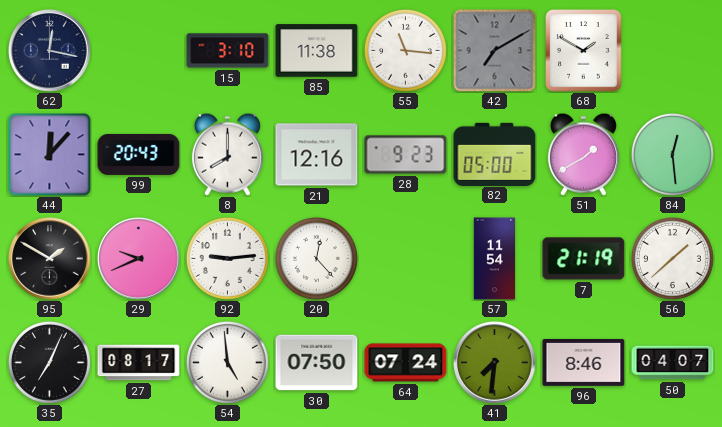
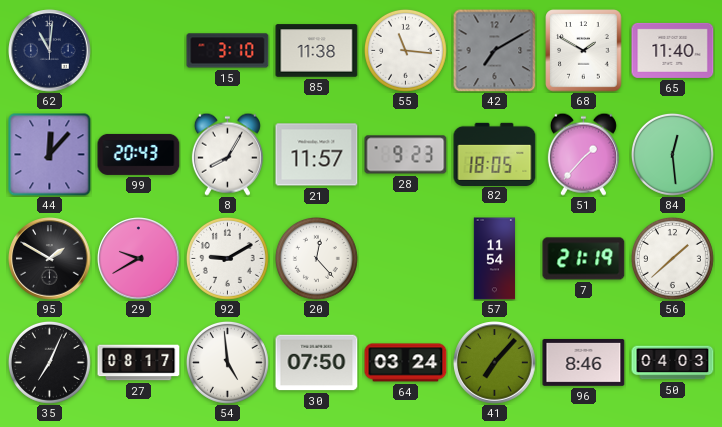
62: 12:17 -> 11:01
65: none -> 11:40
8: 8:00 -> 8:05
21: 12:16 -> 11:57
82: 05:00 -> 18:05
51: 1:40 -> 1:37
29: 9:41 -> 9:40
92: 9:14 -> 9:10
64: 07:24 -> 03:24
41: 7:31 -> 7:07
50: 04:07 -> 04:03
